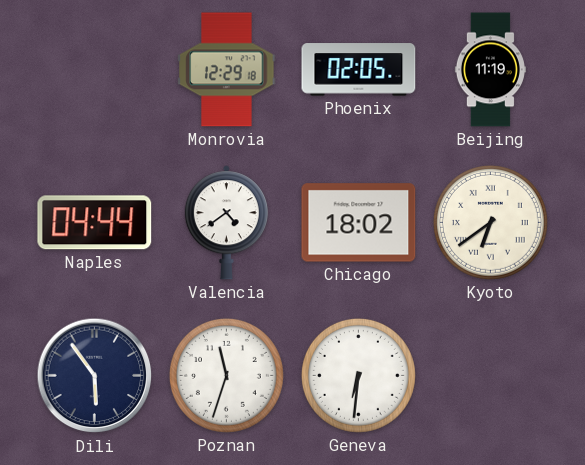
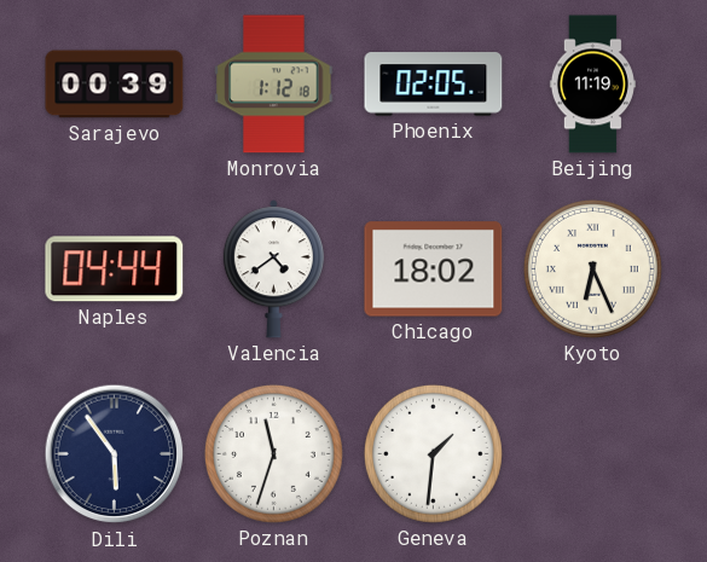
Sarajevo: none -> 00:39
Monrovia: 12:29 -> 1:12
Kyoto: 6:39 -> 6:26
Geneva: 6:31 -> 1:31
